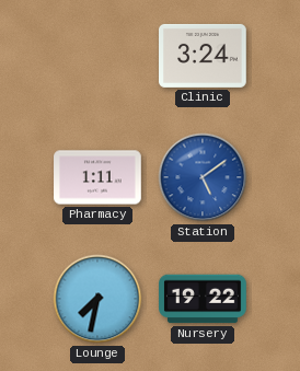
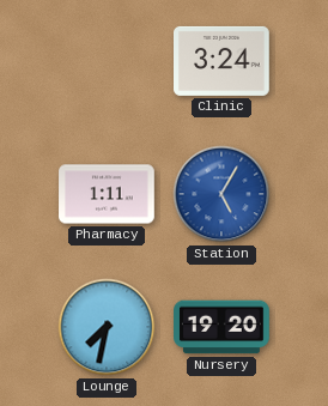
Station: 5:09 -> 5:05
Nursery: 19:22 -> 19:20
